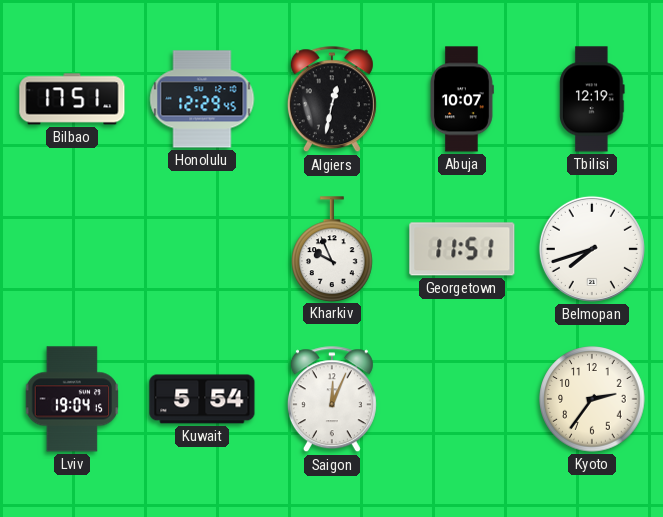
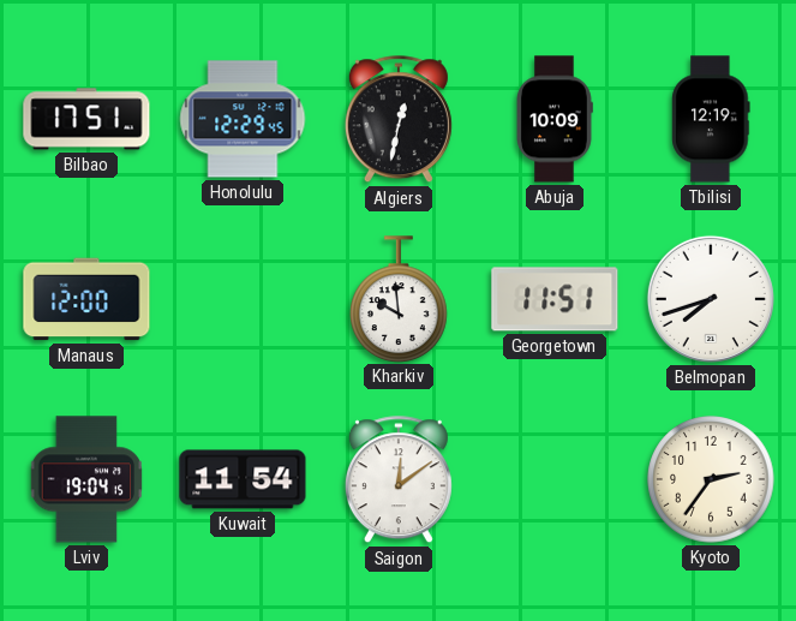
Abuja: 10:07 -> 10:09
Manaus: none -> 12:00
Kharkiv: 9:56 -> 9:59
Kuwait: 5:54 -> 11:54
Saigon: 12:04 -> 12:09
